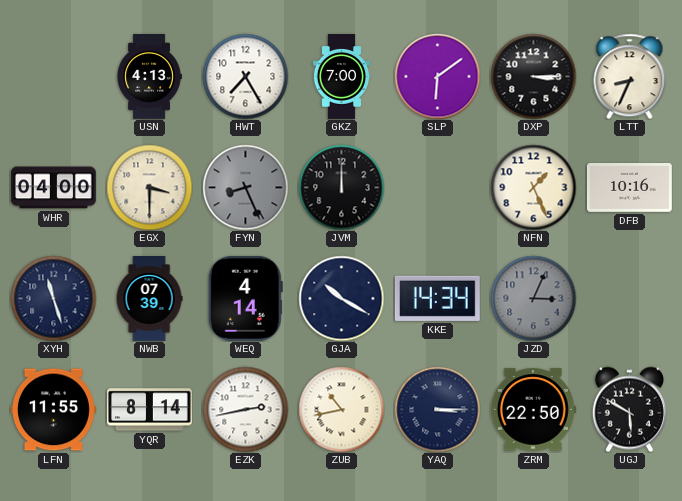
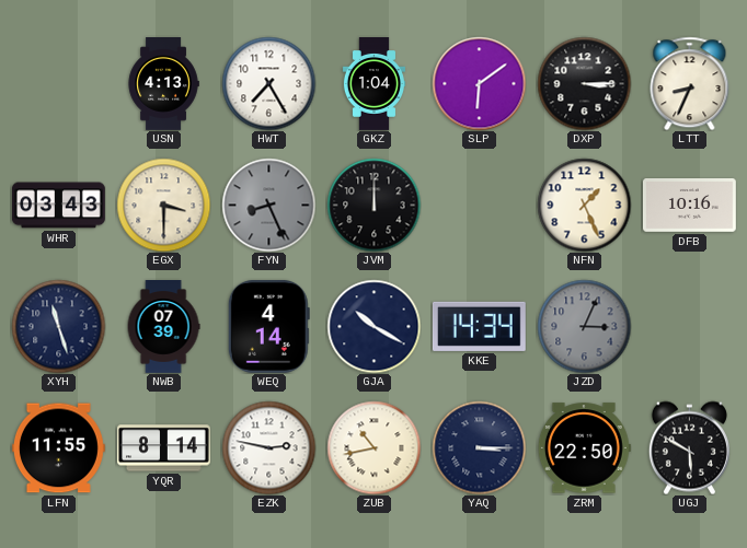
GKZ: 7:00 -> 1:04
WHR: 04:00 -> 03:43
EZK: 2:43 -> 2:47
